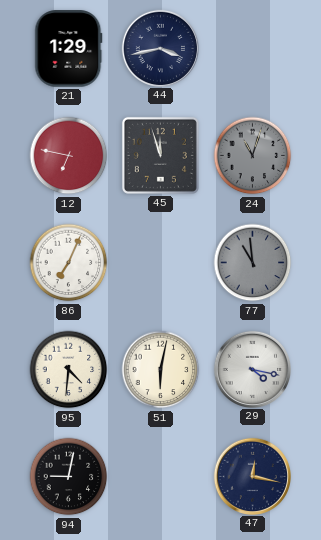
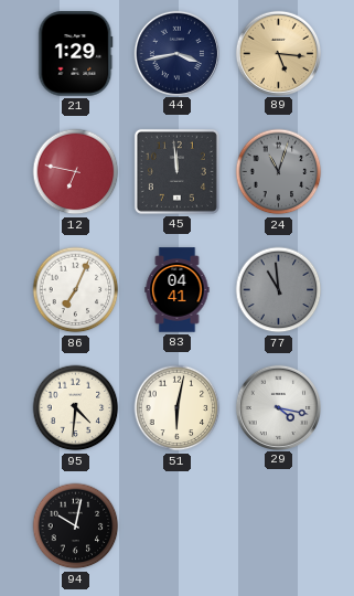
89: none -> 5:16
45: 11:57 -> 11:59
83: none -> 04:41
94: 9:02 -> 10:02
47: 12:17 -> none
